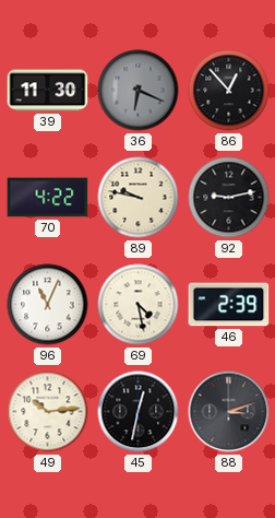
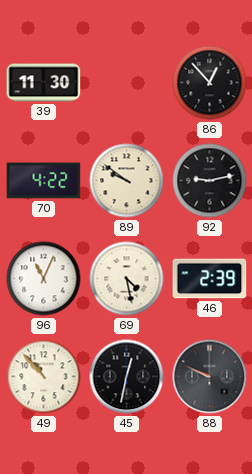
36: 6:19 -> none
89: 9:47 -> 9:51
49: 10:14 -> 10:53
88: 3:12 -> 9:49
